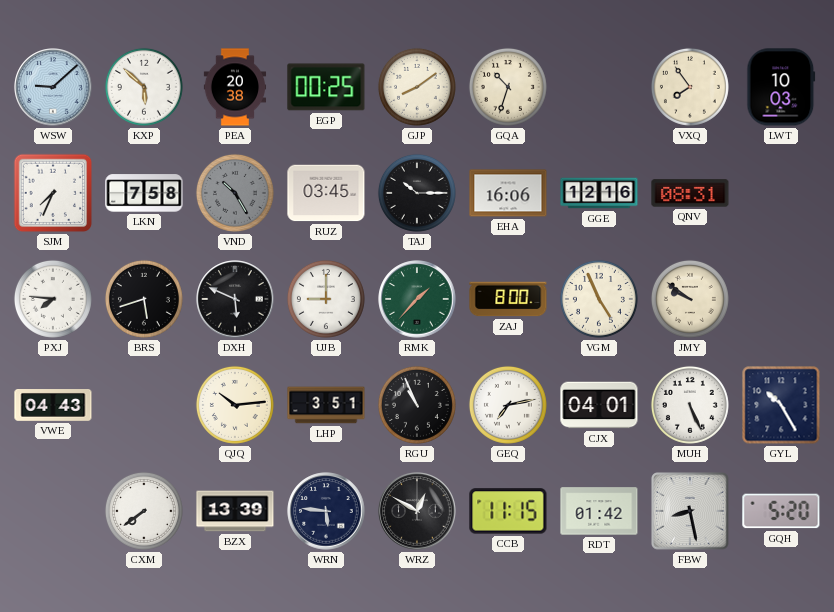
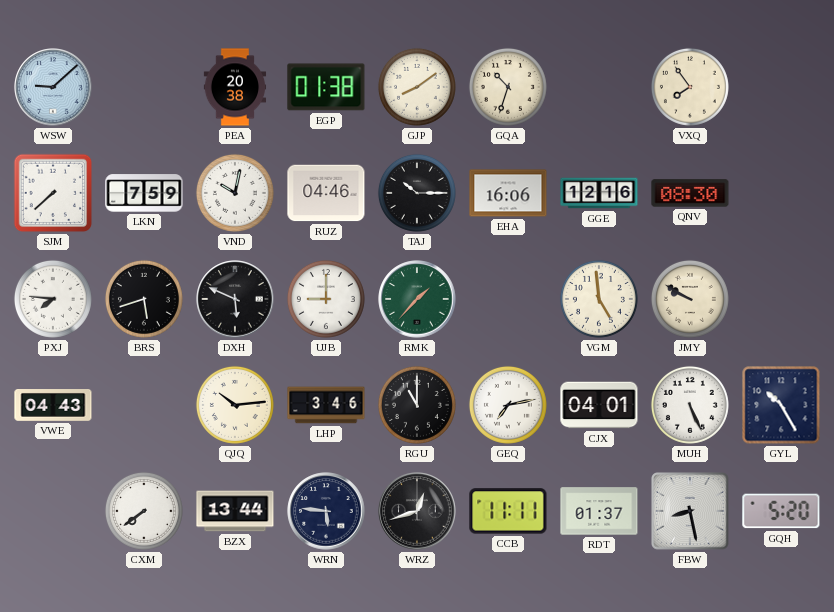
KXP: 5:52 -> none
EGP: 00:25 -> 01:38
LWT: 10:03 -> none
SJM: 7:34 -> 7:38
LKN: 7:58 -> 7:59
VND: 10:25 -> 10:02
VND dial: grey -> white
RUZ: 03:45 -> 04:46
QNV: 08:31 -> 08:30
ZAJ: 8:00 -> none
VGM: 4:56 -> 4:59
JMY: 9:51 -> 9:50
LHP: 3:51 -> 3:46
RGU: 10:56 -> 11:00
BZX: 13:39 -> 13:44
WRZ: 12:50 -> 12:42
CCB: 11:15 -> 11:11
RDT: 01:42 -> 01:37
